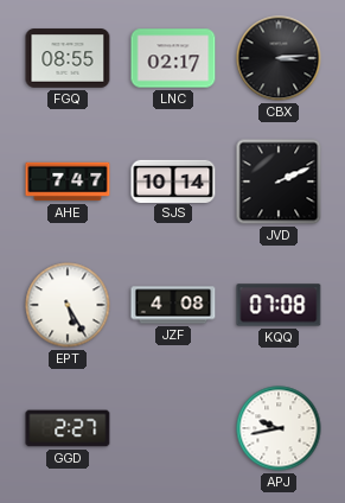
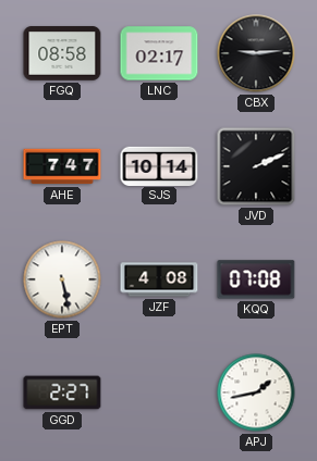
FGQ: 08:55 -> 08:58
CBX: 3:14 -> 9:14
EPT: 5:25 -> 5:28
APJ: 9:43 -> 1:43
